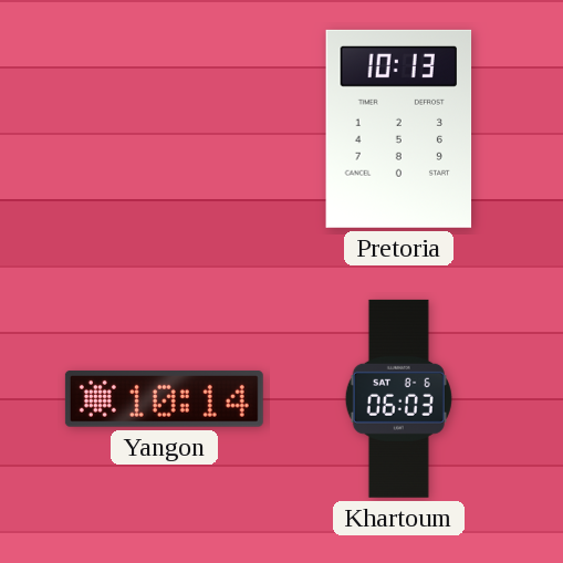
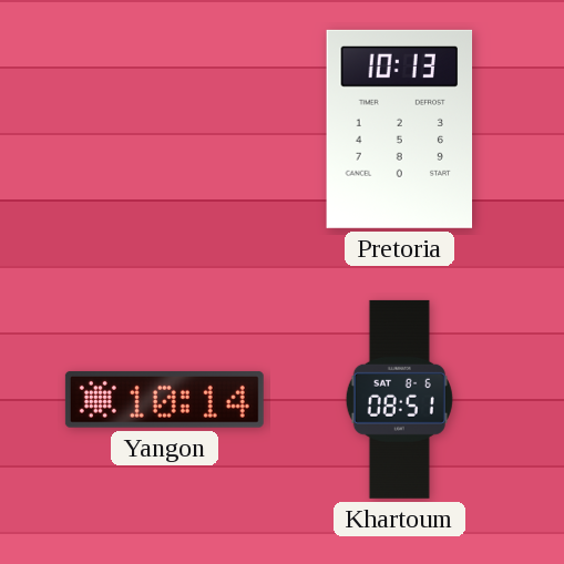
Khartoum: 06:03 -> 08:51
